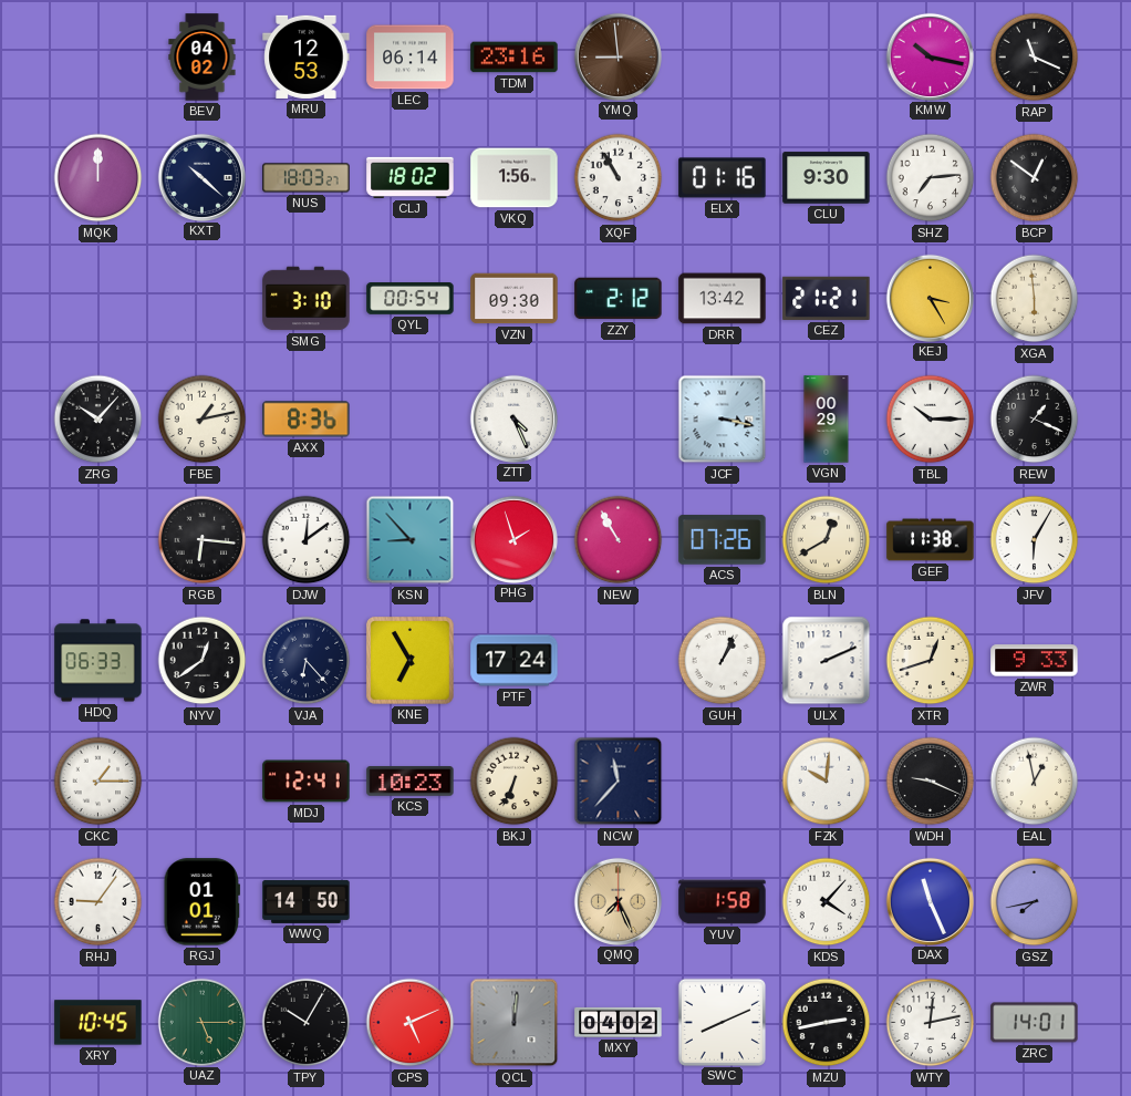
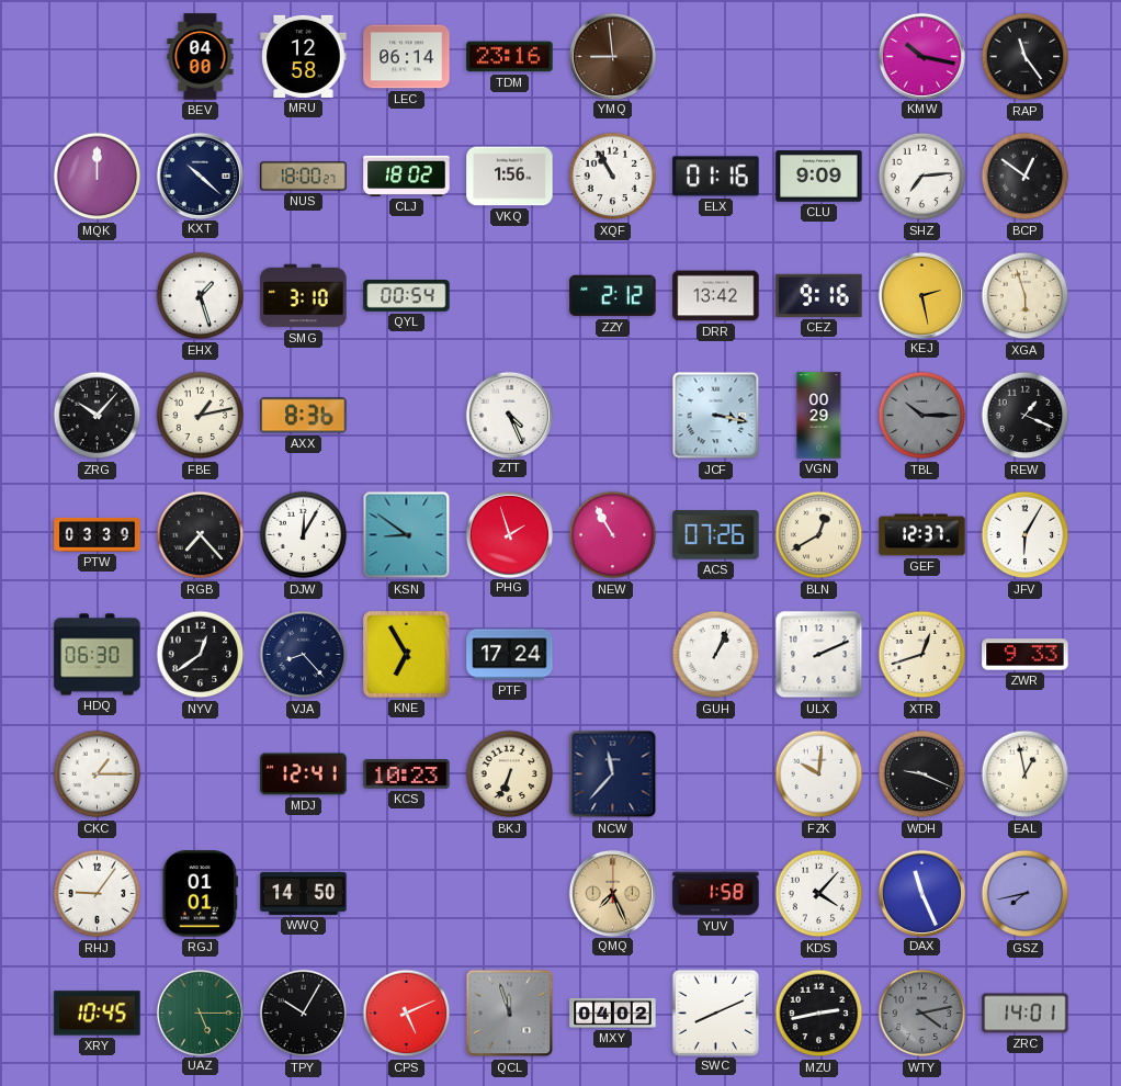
BEV: 04:02 -> 04:00
MRU: 12:53 -> 12:58
RAP: 11:19 -> 11:24
NUS: 18:03 -> 18:00
CLU: 9:30 -> 9:09
EHX: none -> 1:27
VZN: 09:30 -> none
CEZ: 21:21 -> 9:16
KEJ: 3:25 -> 2:28
XGA: 5:59 -> 5:57
TBL dial: white -> grey
PTW: none -> 03:39
RGB: 6:16 -> 7:23
DJW: 12:09 -> 12:05
KSN: 8:53 -> 8:51
GEF: 11:38 -> 12:37
HDQ: 06:33 -> 06:30
VJA: 6:23 -> 8:23
QCL: 12:01 -> 11:57
WTY: 12:13 -> 4:13
WTY dial: white -> grey
